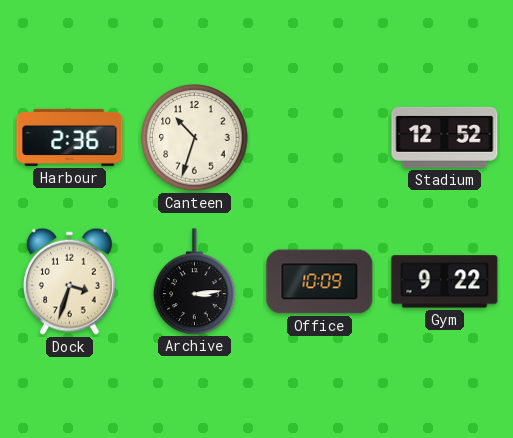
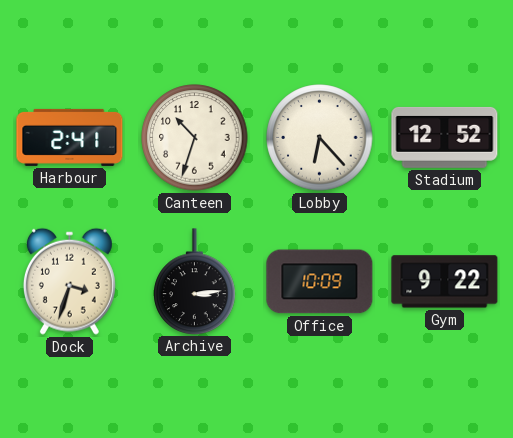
Harbour: 2:36 -> 2:41
Lobby: none -> 6:23
